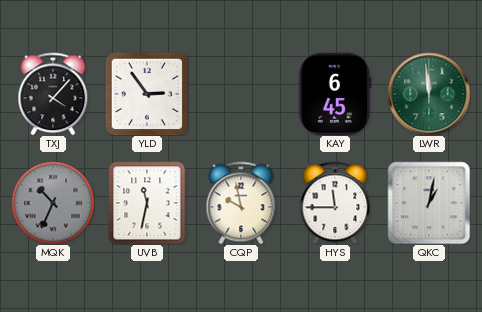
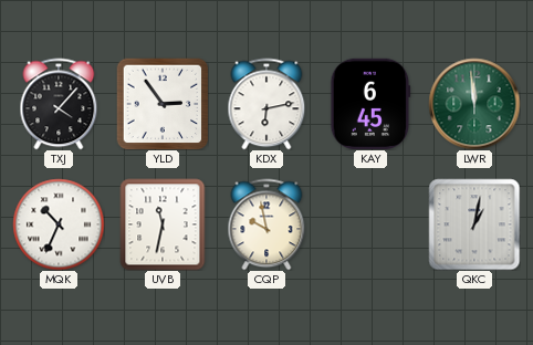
KDX: none -> 6:13
MQK dial: grey -> white
HYS: 11:45 -> none
